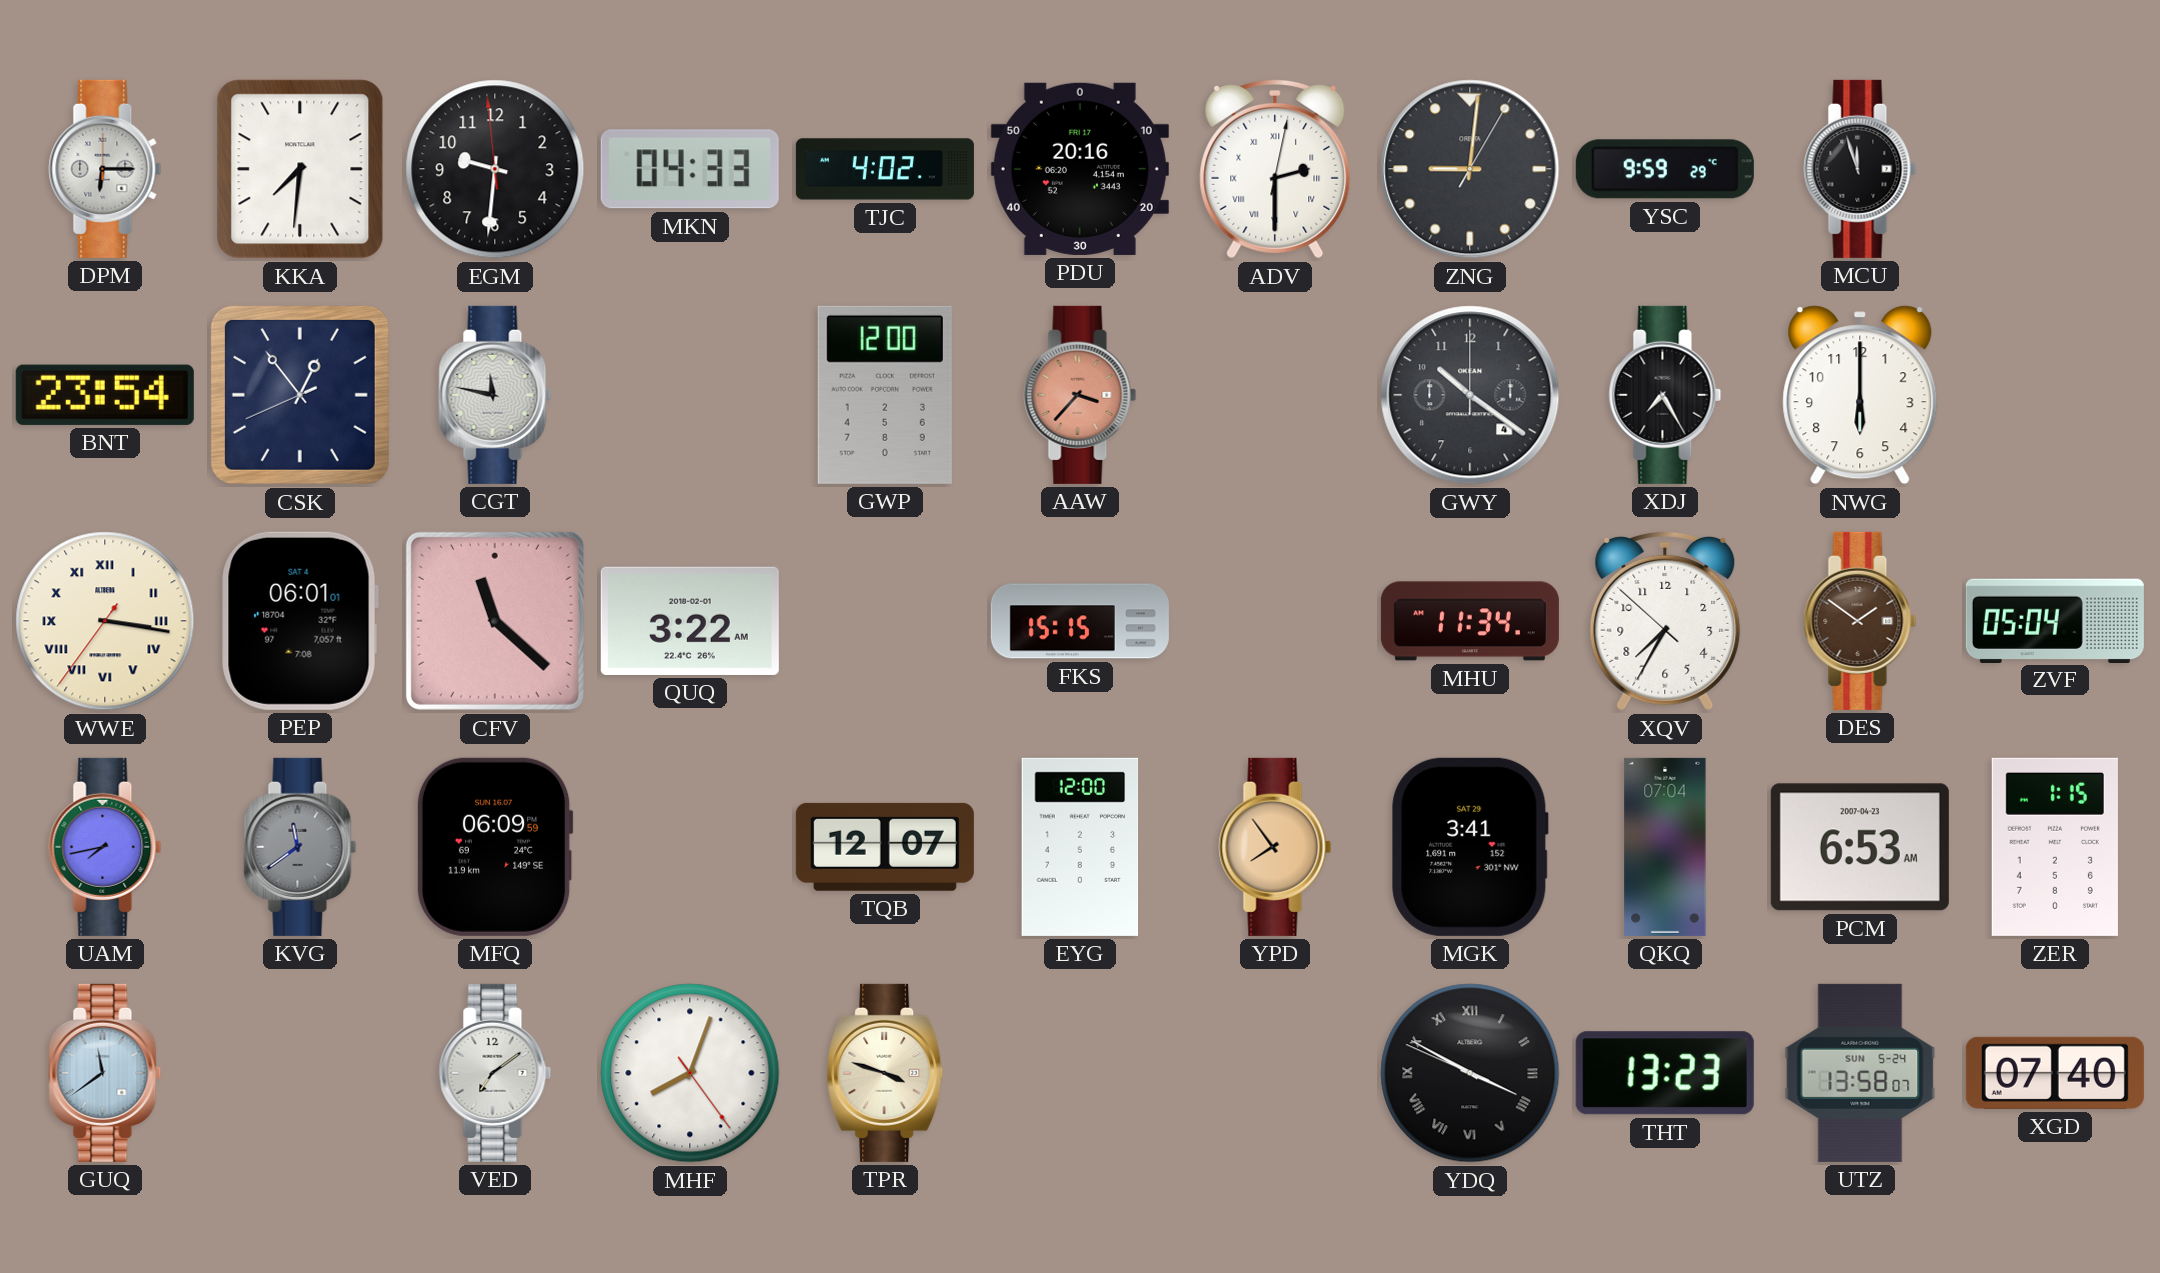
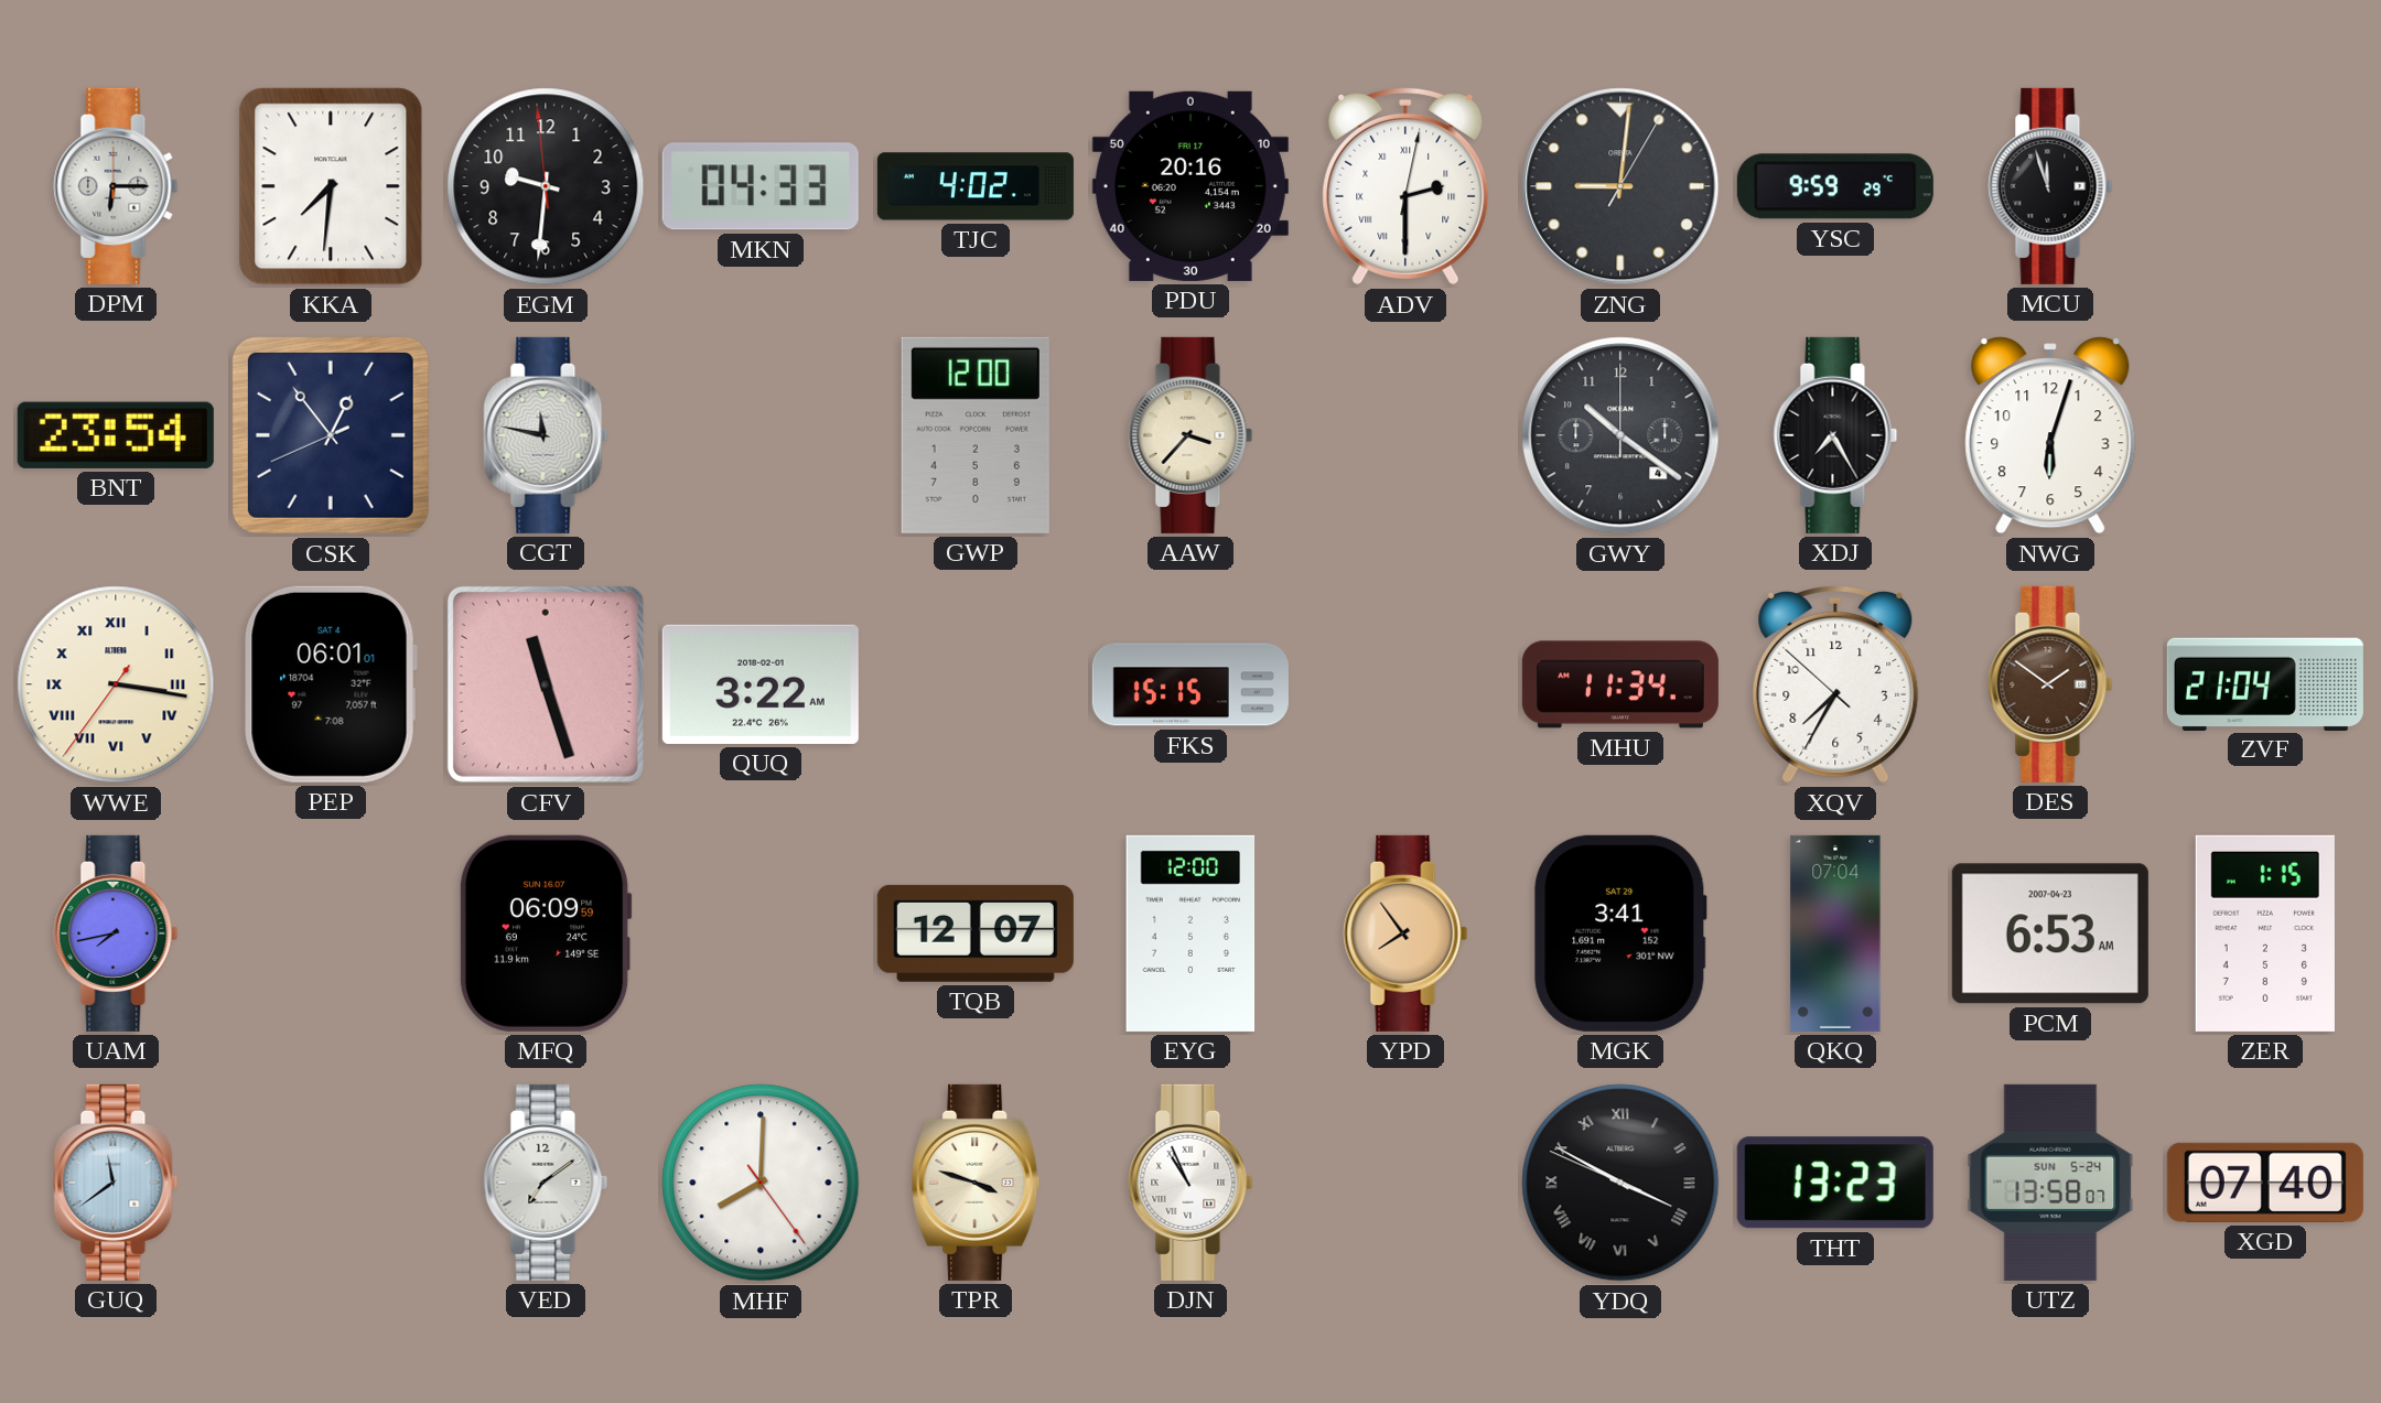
AAW dial: salmon -> cream
NWG: 6:00 -> 6:03
CFV: 11:22 -> 11:27
ZVF: 05:04 -> 21:04
KVG: 11:39 -> none
MHF: 8:03 -> 8:00
DJN: none -> 10:56
